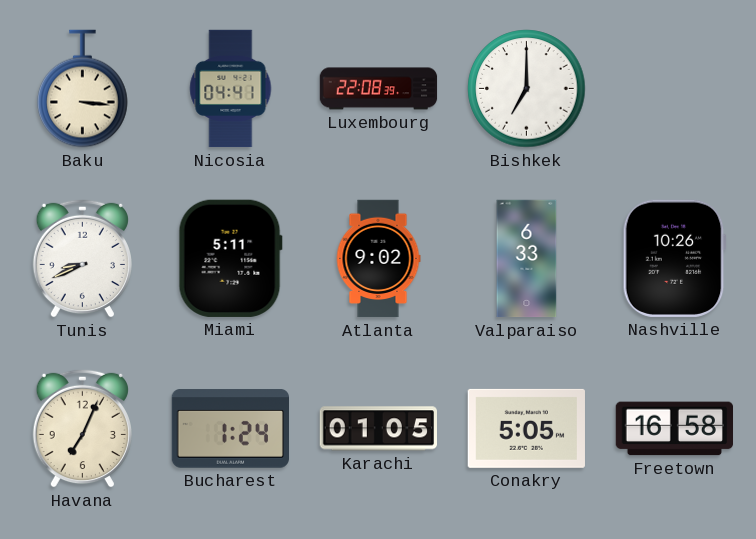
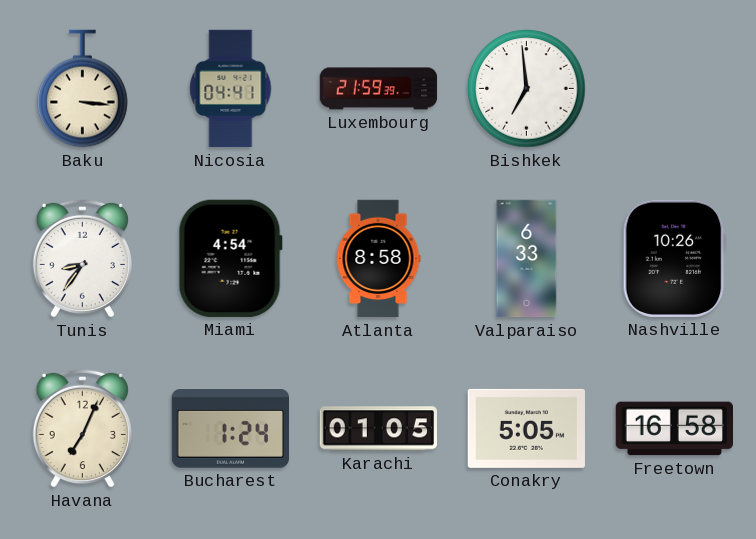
Luxembourg: 22:08 -> 21:59
Bishkek: 7:00 -> 6:59
Tunis: 8:41 -> 8:36
Miami: 5:11 -> 4:54
Atlanta: 9:02 -> 8:58
